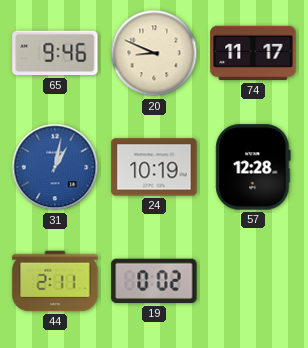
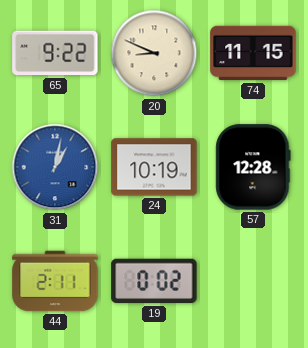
65: 9:46 -> 9:22
74: 11:17 -> 11:15
